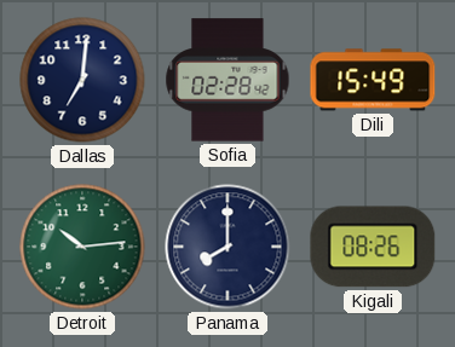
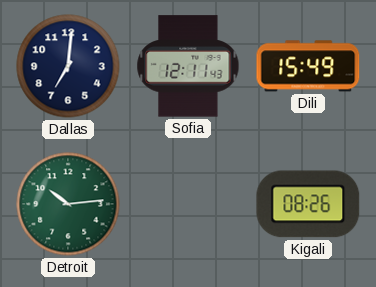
Sofia: 02:28 -> 12:11
Panama: 8:00 -> none
